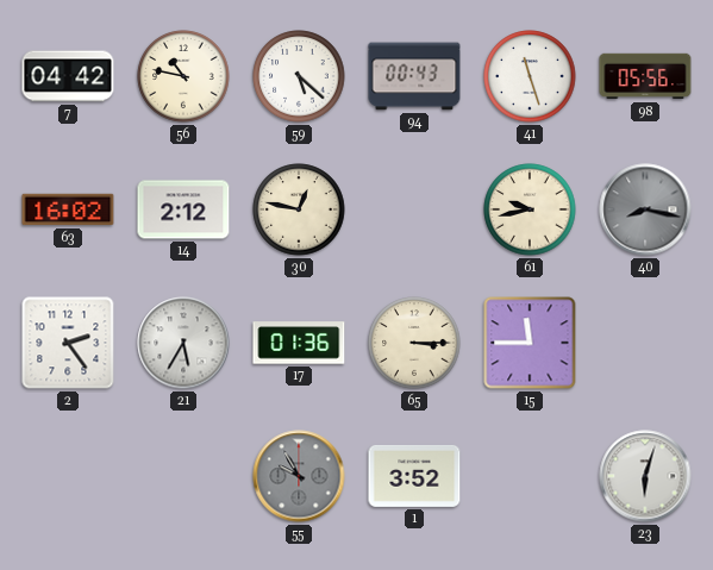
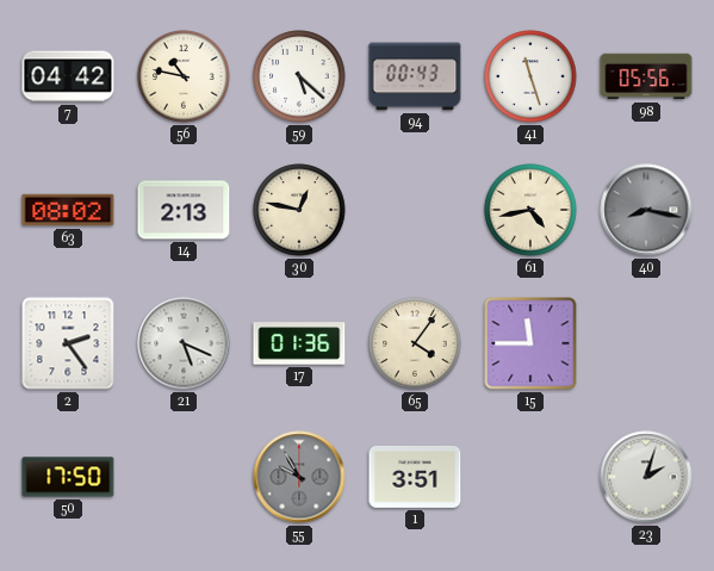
63: 16:02 -> 08:02
14: 2:12 -> 2:13
61: 9:43 -> 4:43
21: 5:35 -> 5:19
65: 3:15 -> 4:06
50: none -> 17:50
1: 3:52 -> 3:51
23: 6:03 -> 2:03
